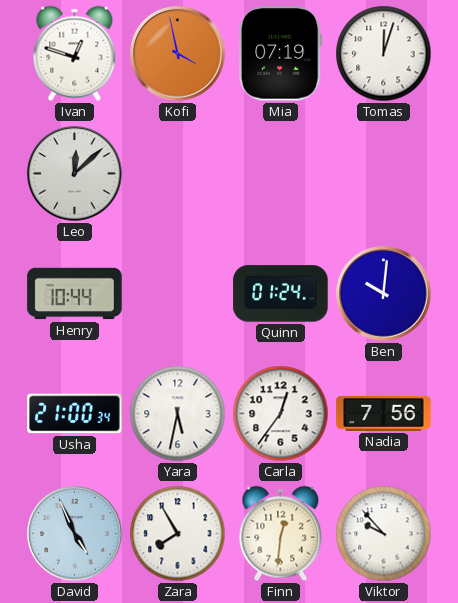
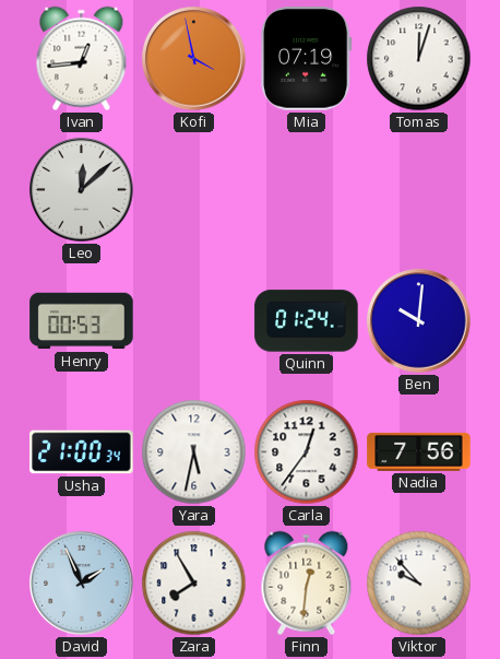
Ivan: 12:48 -> 12:44
Henry: 10:44 -> 00:53
David: 4:56 -> 1:56
